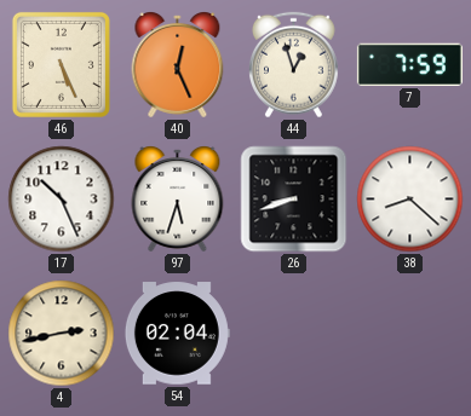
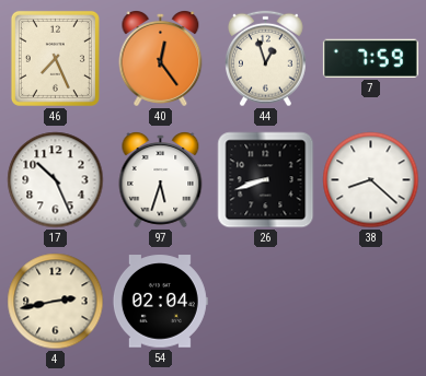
46: 5:26 -> 7:26
40: 12:26 -> 12:24
